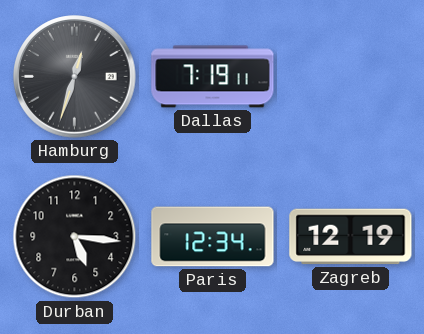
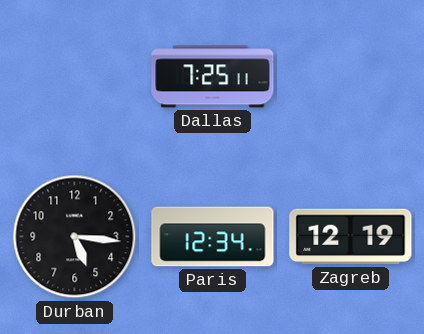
Hamburg: 12:33 -> none
Dallas: 7:19 -> 7:25
